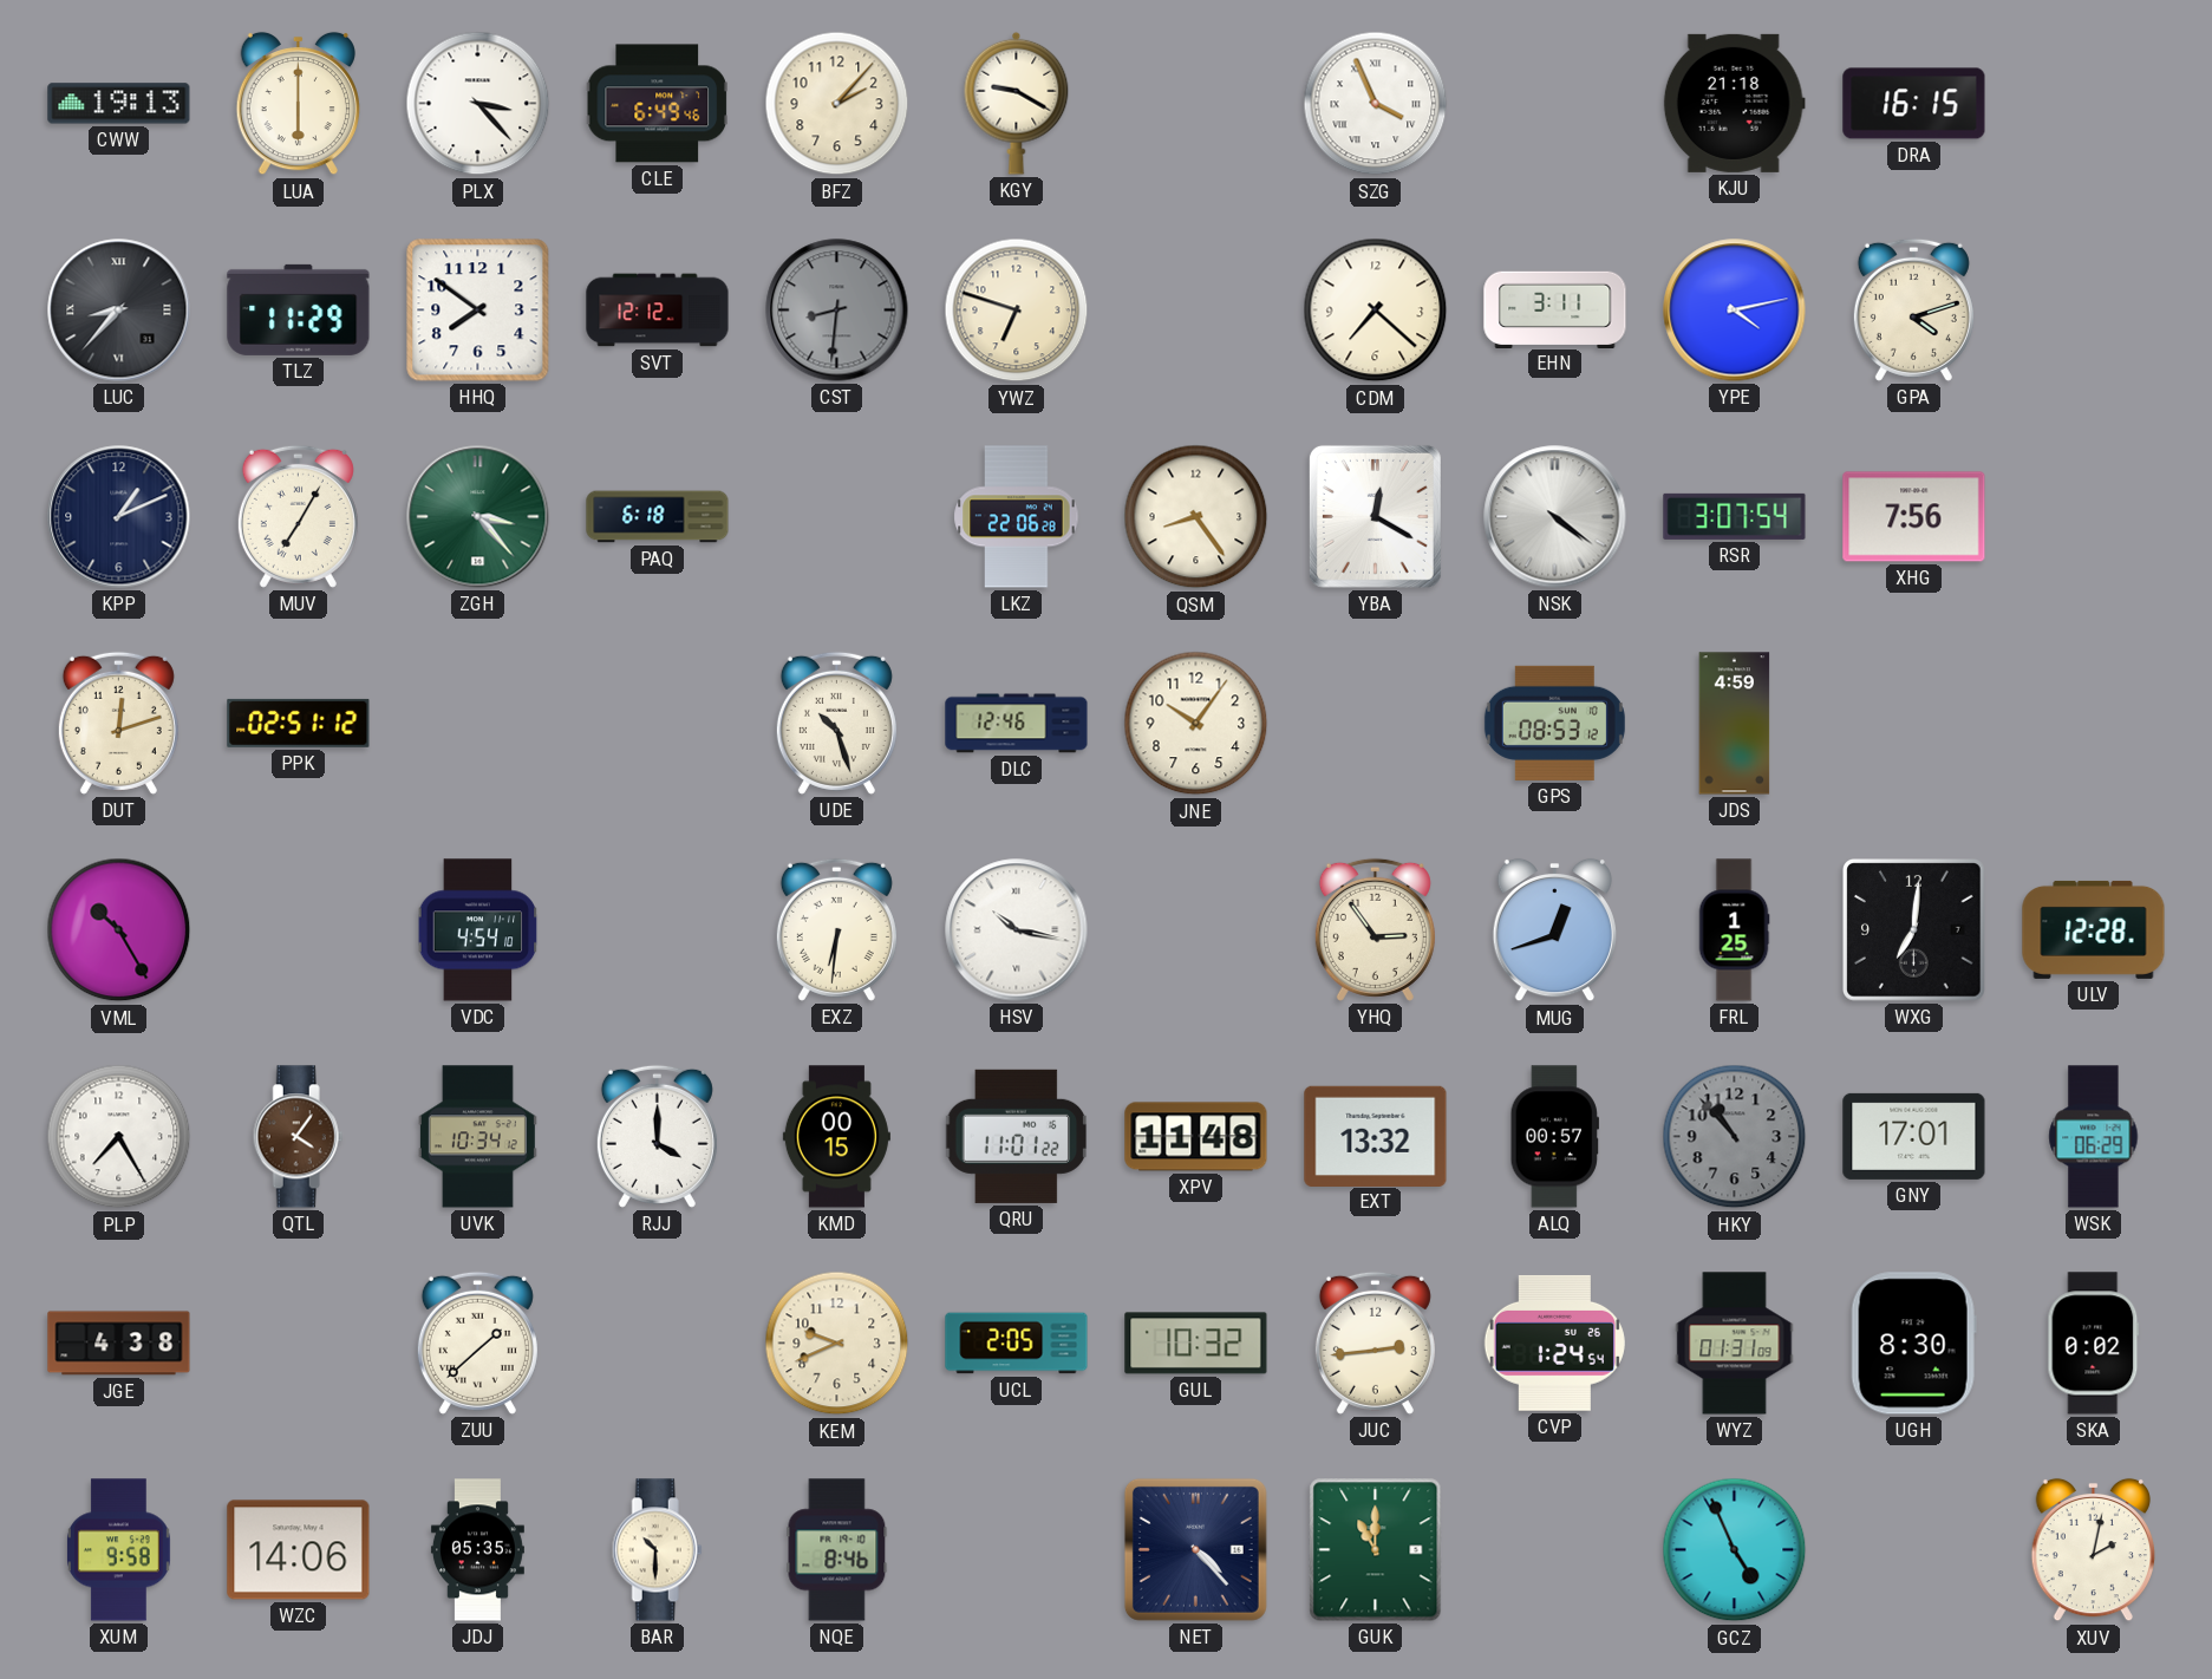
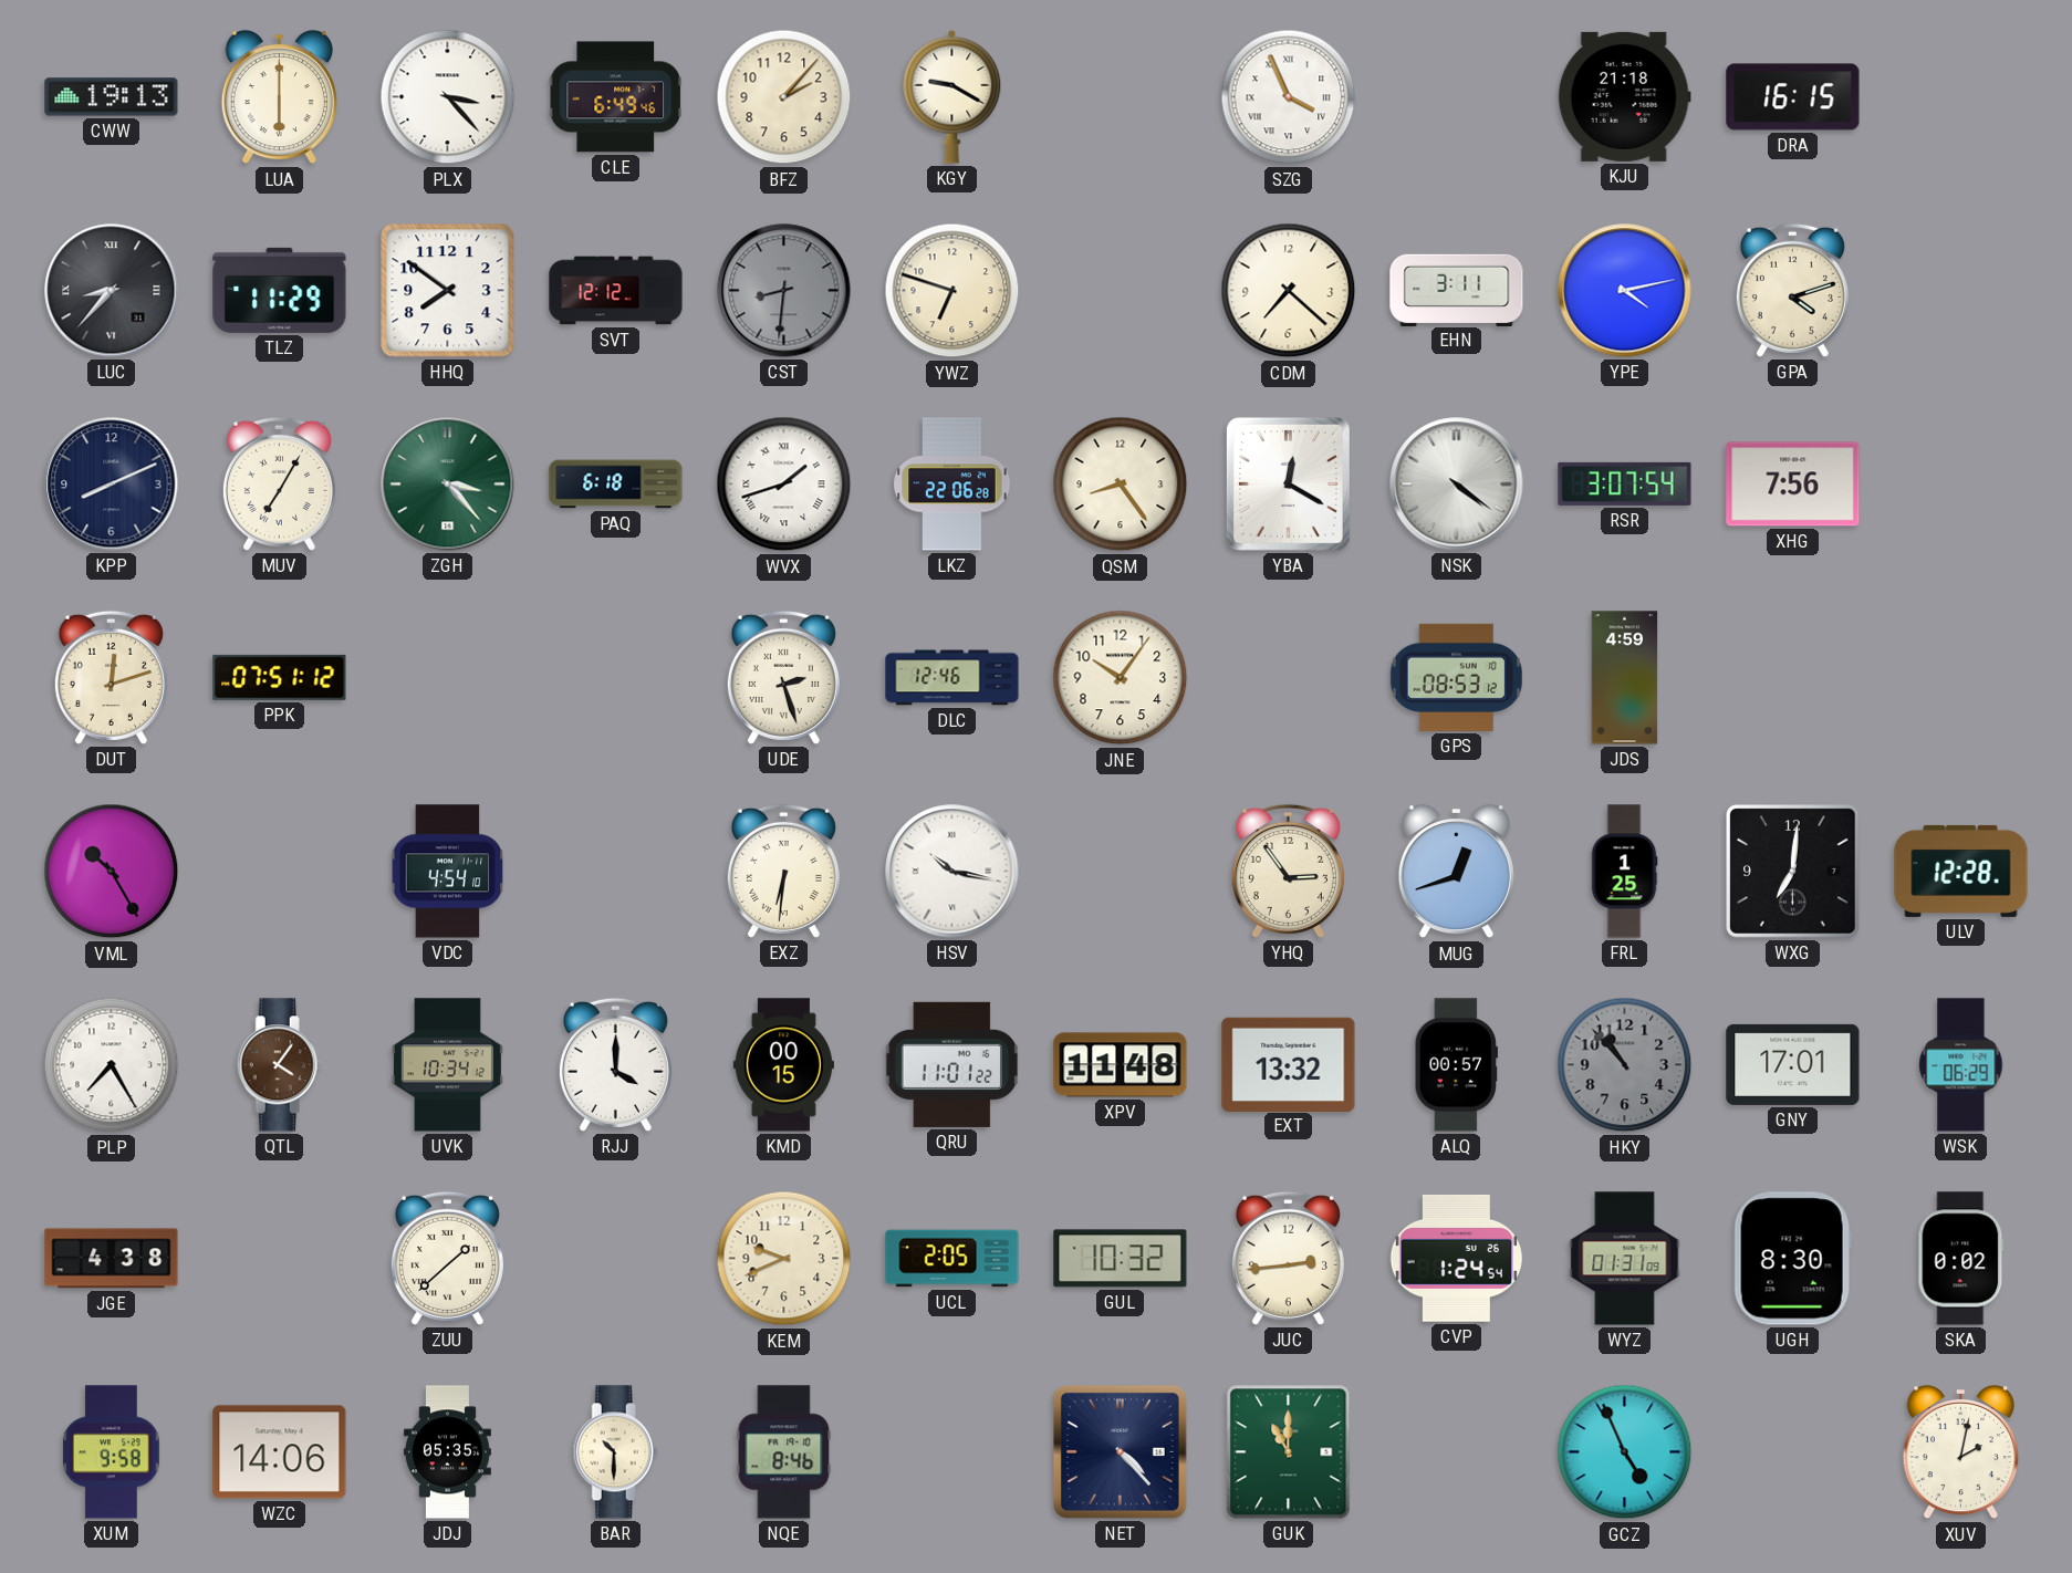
KPP: 1:11 -> 8:11
WVX: none -> 1:42
PPK: 02:51 -> 07:51
UDE: 10:27 -> 2:27
